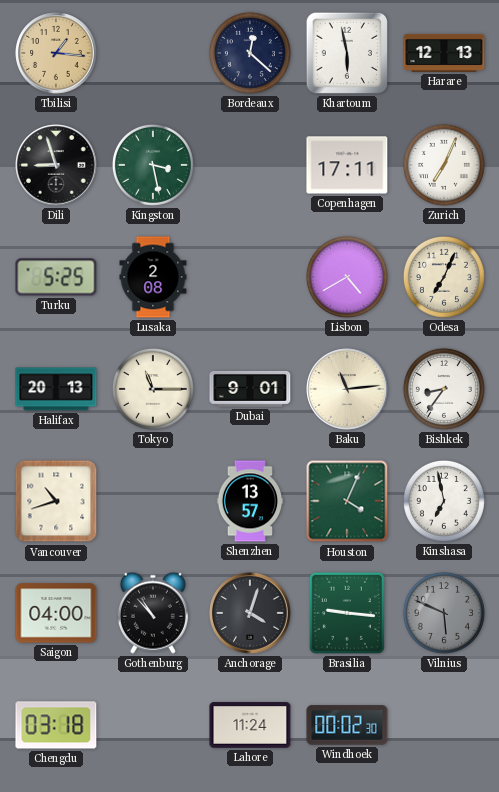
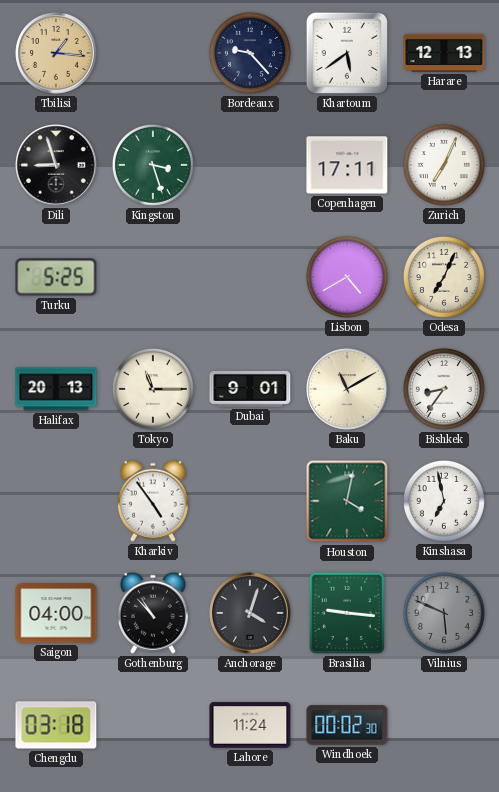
Bordeaux: 12:22 -> 9:23
Khartoum: 5:58 -> 5:39
Kingston: 3:28 -> 3:27
Lusaka: 2:08 -> none
Baku: 11:14 -> 11:10
Vancouver: 10:42 -> none
Kharkiv: none -> 4:54
Shenzhen: 13:57 -> none
Houston: 4:04 -> 4:02
